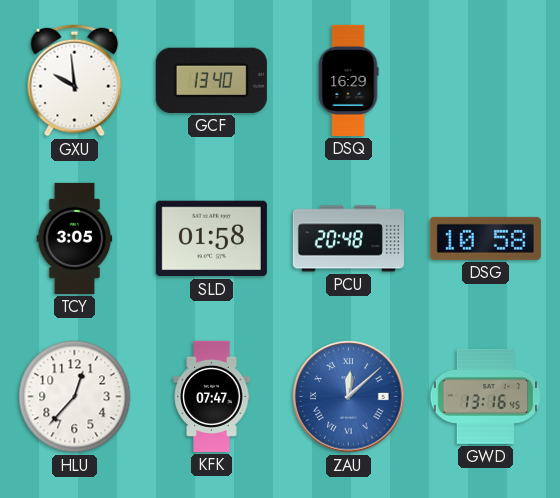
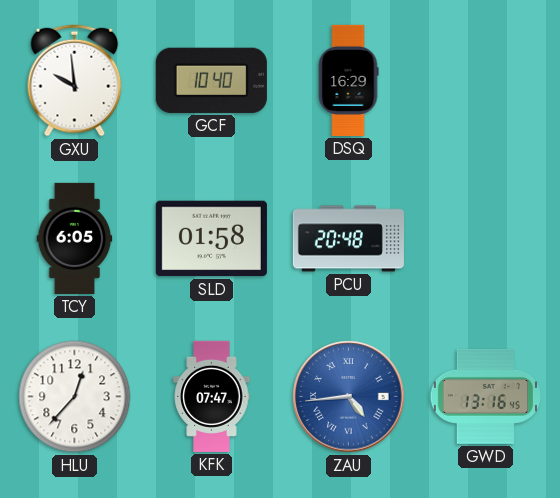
GCF: 13:40 -> 10:40
TCY: 3:05 -> 6:05
DSG: 10:58 -> none
ZAU: 12:08 -> 4:44
